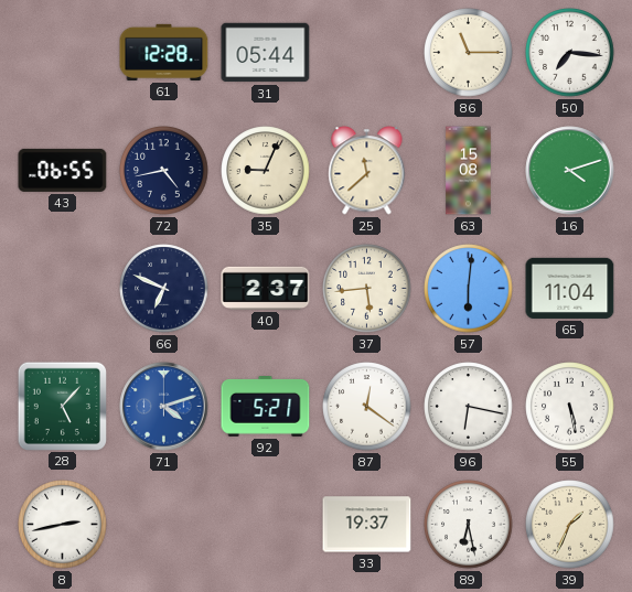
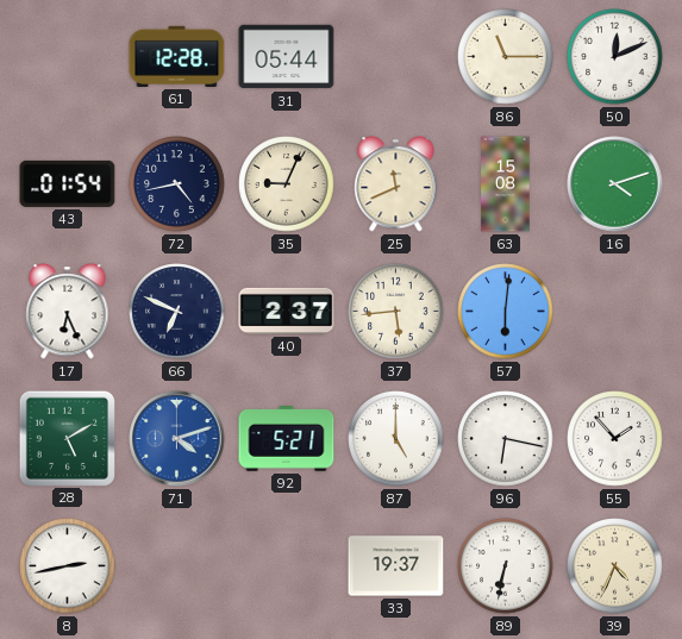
50: 7:16 -> 12:11
43: 06:55 -> 01:54
25: 11:38 -> 11:41
17: none -> 6:26
65: 11:04 -> none
28: 5:07 -> 5:10
87: 12:21 -> 5:00
55: 5:28 -> 1:53
89: 6:28 -> 6:32
39: 1:34 -> 4:34
